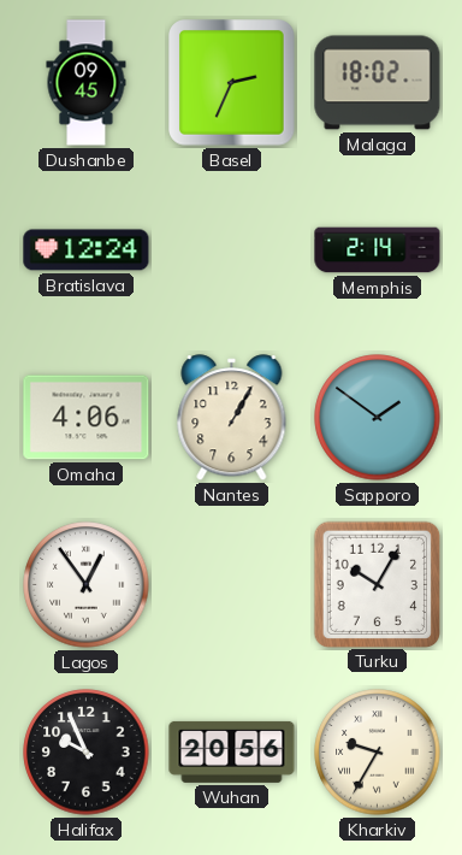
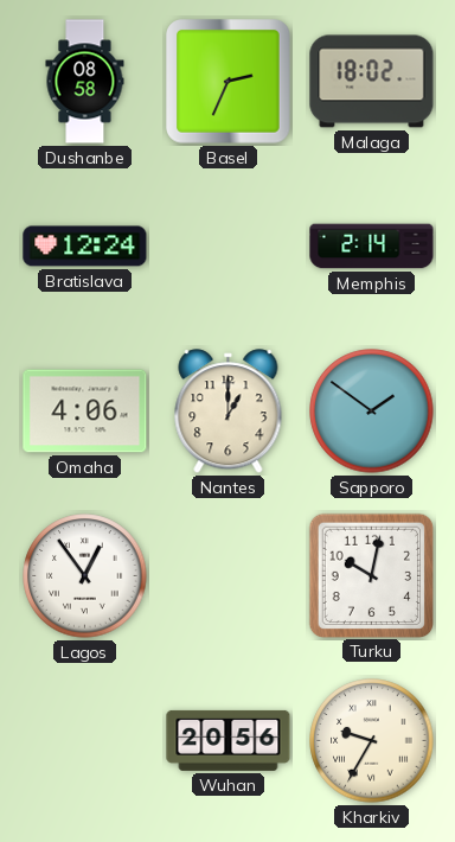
Dushanbe: 09:45 -> 08:58
Nantes: 1:05 -> 1:00
Turku: 10:05 -> 10:02
Halifax: 9:56 -> none
